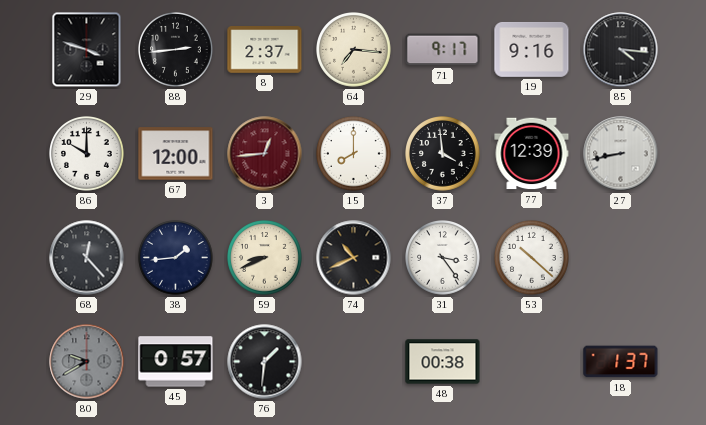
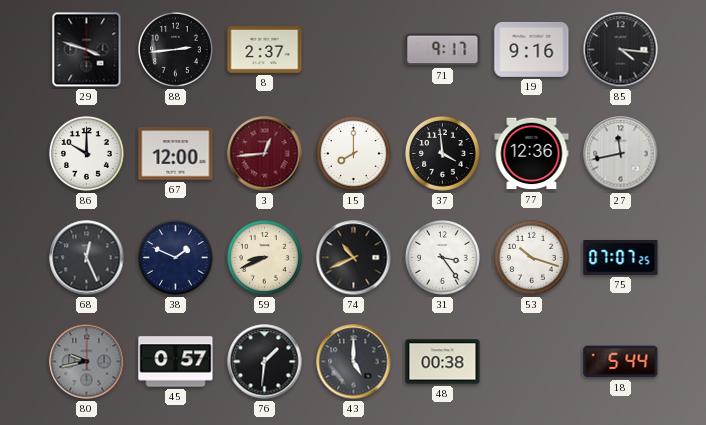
64: 7:16 -> none
77: 12:39 -> 12:36
27: 8:43 -> 11:43
68: 12:23 -> 12:26
38: 1:44 -> 1:49
53: 10:22 -> 10:18
75: none -> 07:07
80: 9:40 -> 9:43
43: none -> 5:00
18: 1:37 -> 5:44
